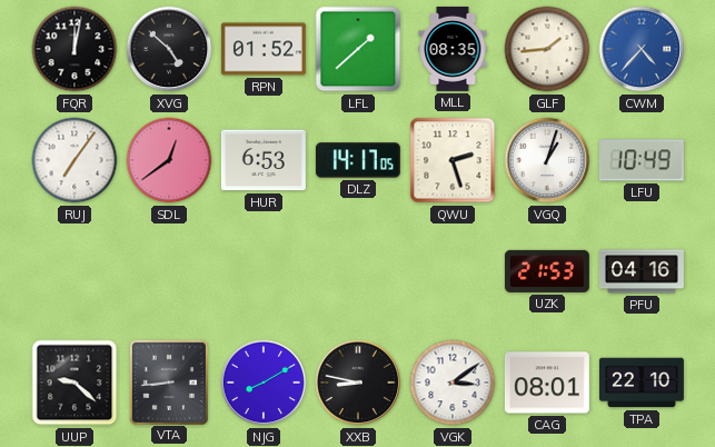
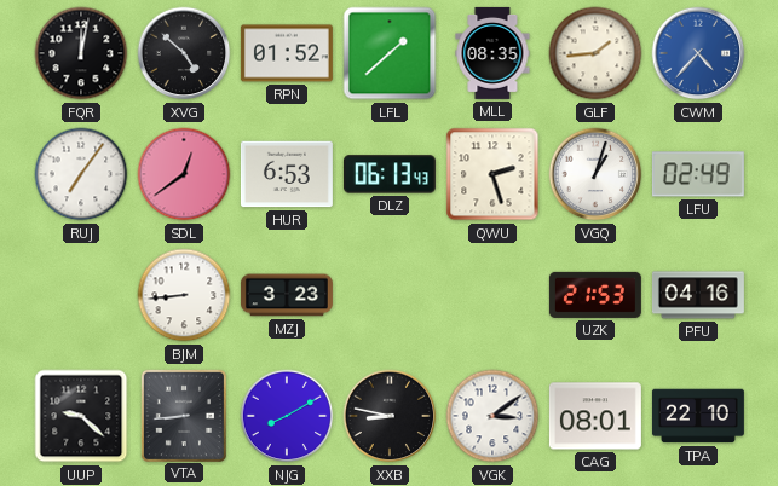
DLZ: 14:17 -> 06:13
LFU: 10:49 -> 02:49
BJM: none -> 8:44
MZJ: none -> 3:23
